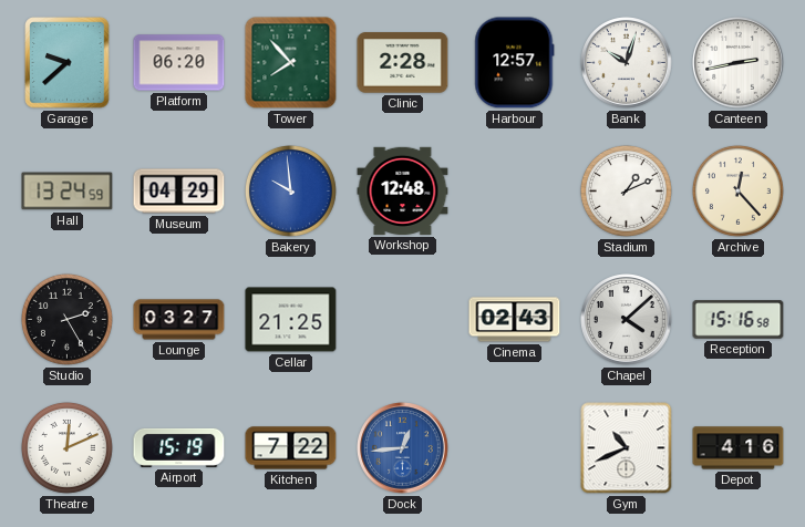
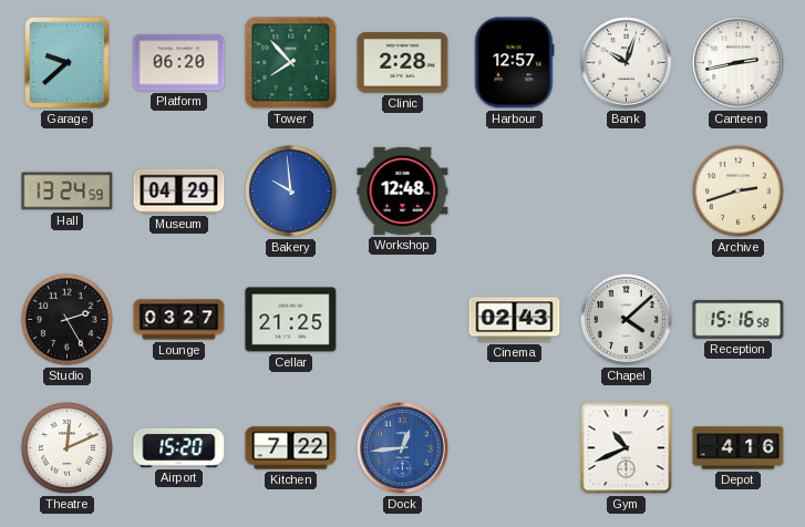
Stadium: 1:11 -> none
Archive: 12:23 -> 2:42
Airport: 15:19 -> 15:20
